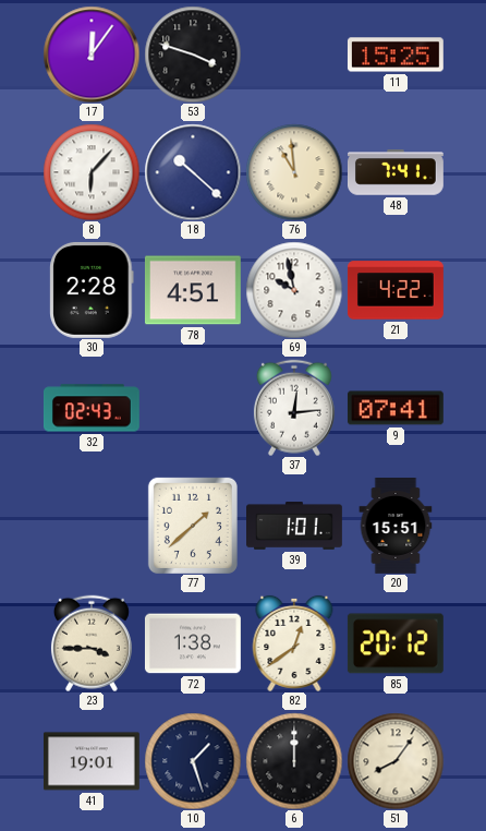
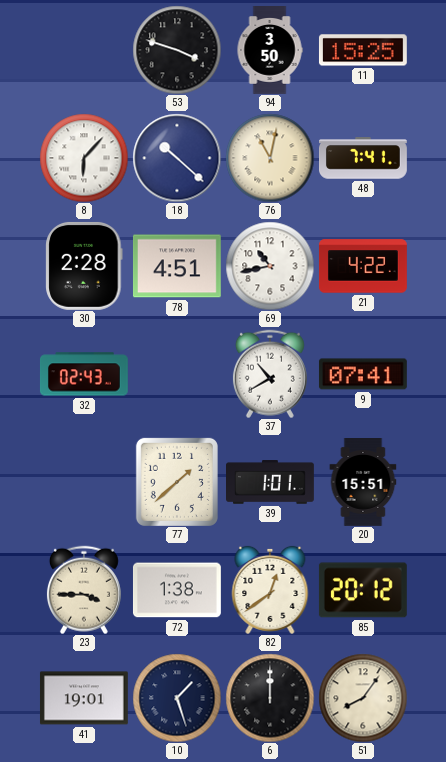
17: 12:06 -> none
94: none -> 3:50
76: 10:59 -> 11:02
69: 9:58 -> 10:43
37: 12:14 -> 10:40
